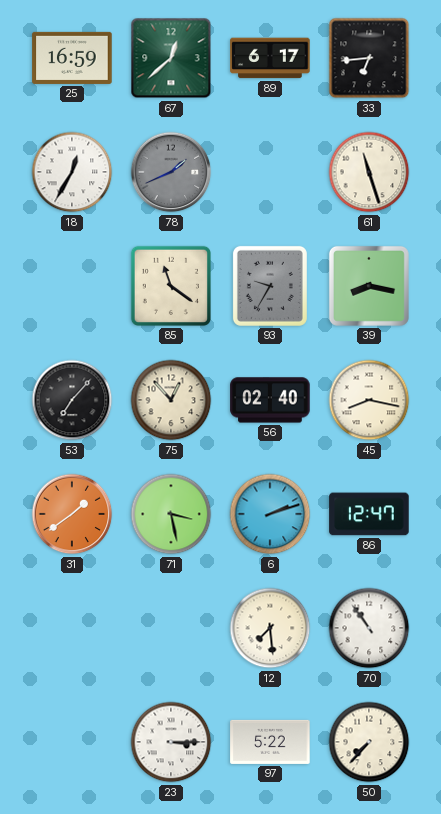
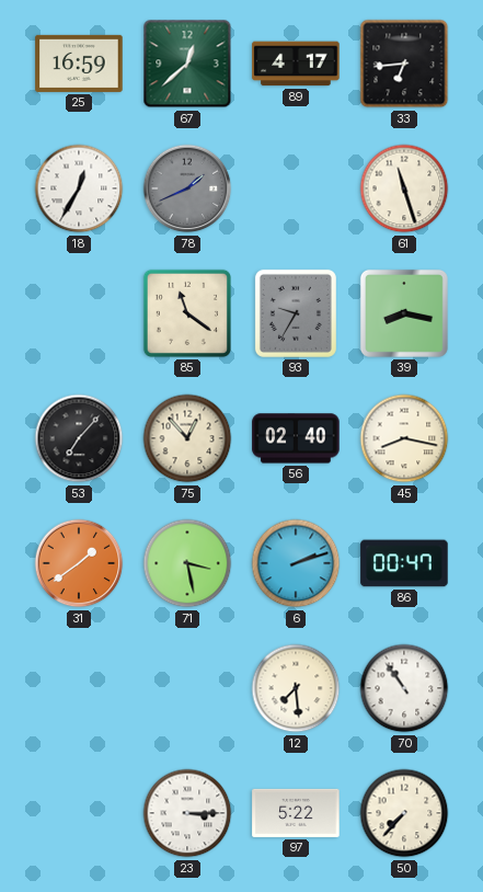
89: 6:17 -> 4:17
86: 12:47 -> 00:47
